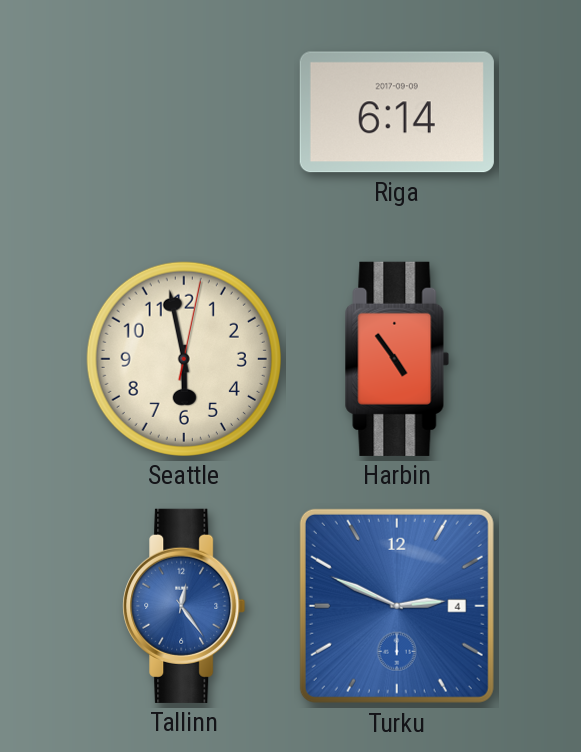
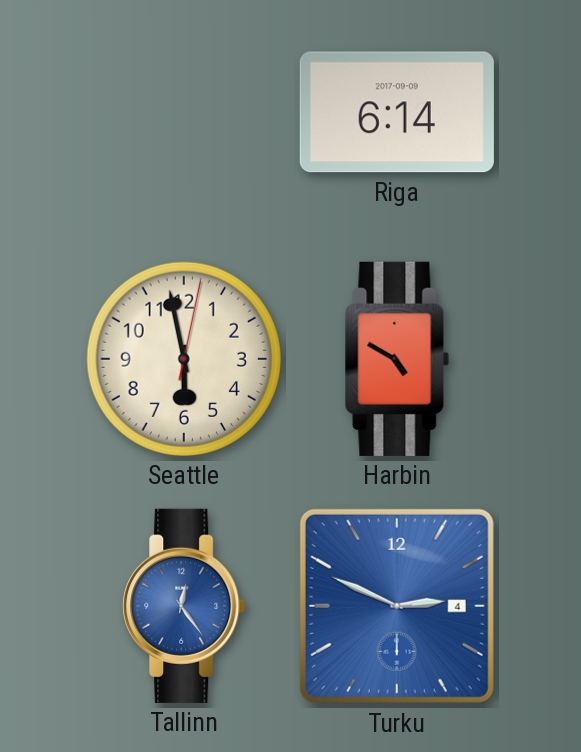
Harbin: 4:54 -> 4:50
